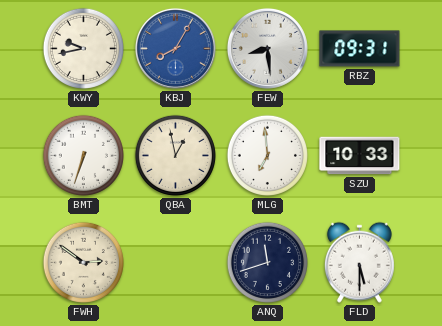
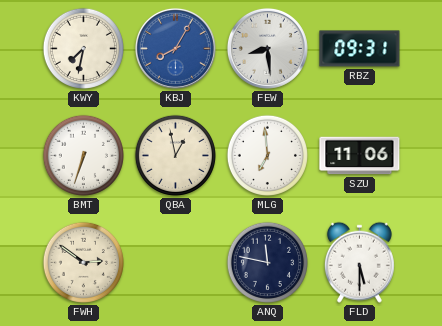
KWY: 9:43 -> 7:32
SZU: 10:33 -> 11:06
ANQ: 11:42 -> 11:47
